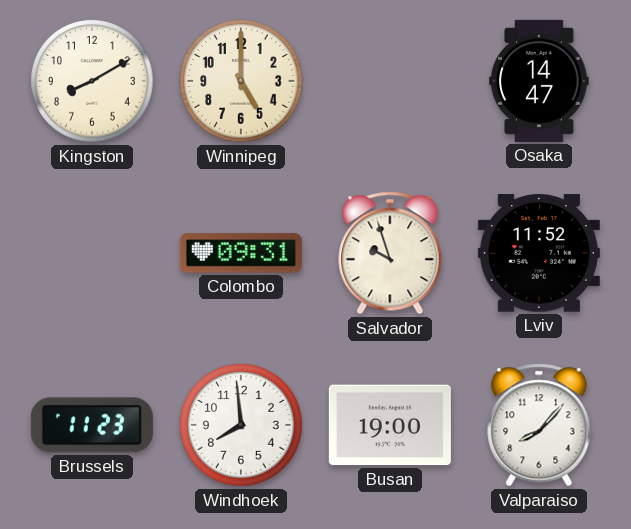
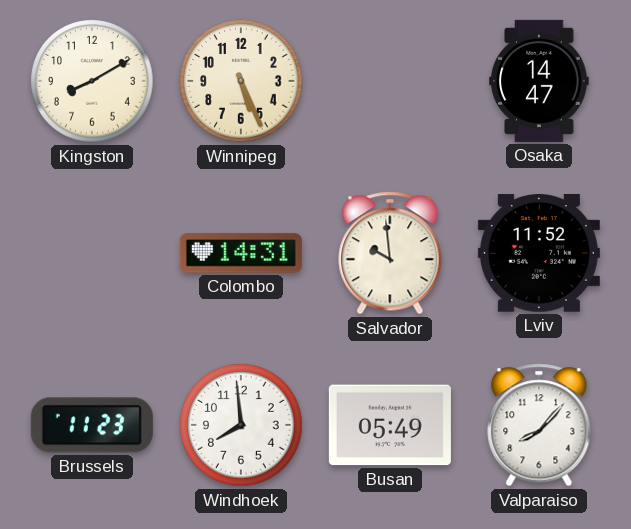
Winnipeg: 5:00 -> 5:26
Colombo: 09:31 -> 14:31
Salvador: 9:57 -> 9:59
Busan: 19:00 -> 05:49
